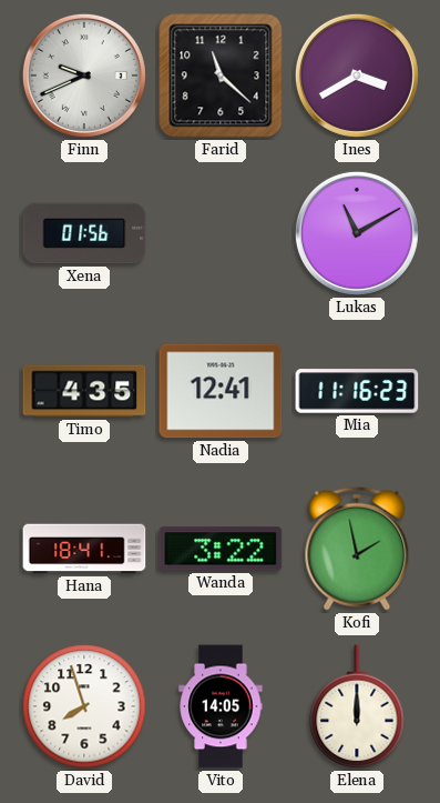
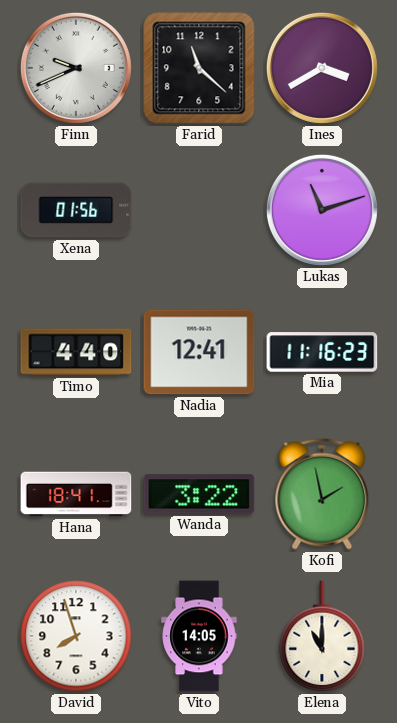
Lukas: 11:10 -> 11:12
Timo: 4:35 -> 4:40
Elena: 12:00 -> 11:00
